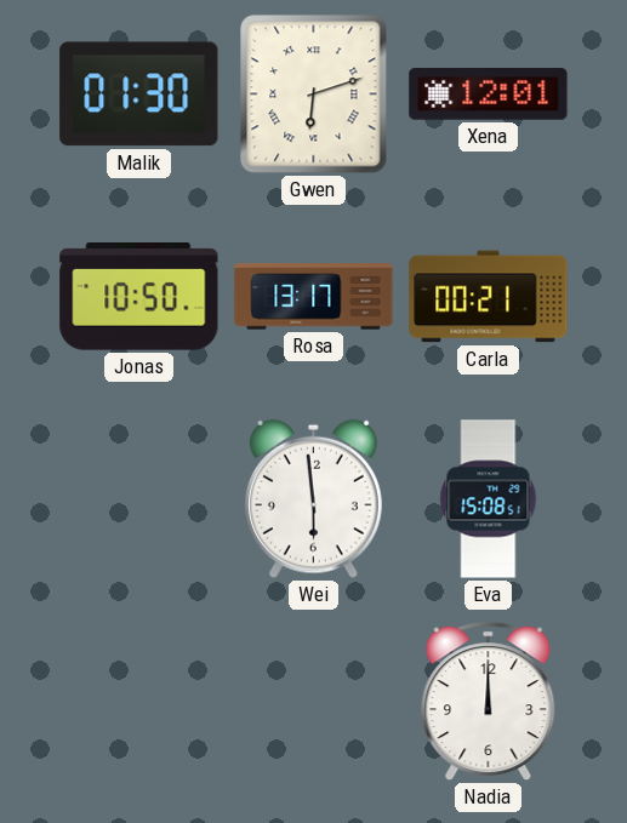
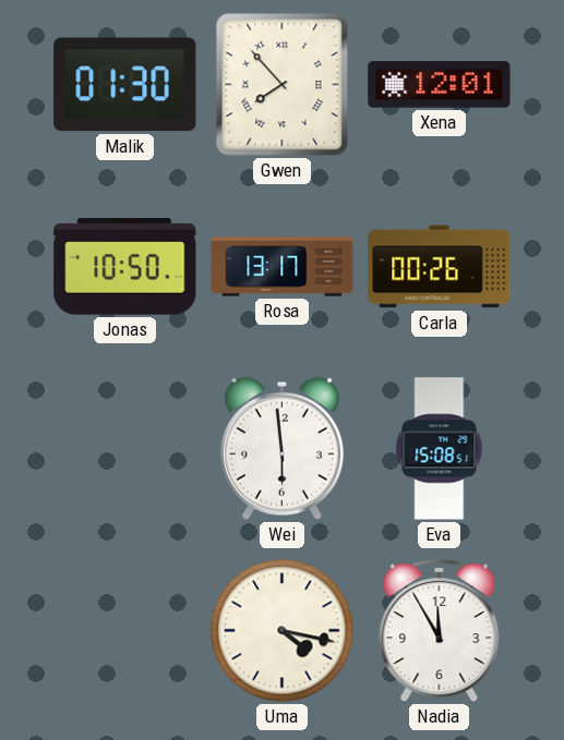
Gwen: 6:12 -> 7:53
Carla: 00:21 -> 00:26
Uma: none -> 4:17
Nadia: 12:00 -> 11:55
